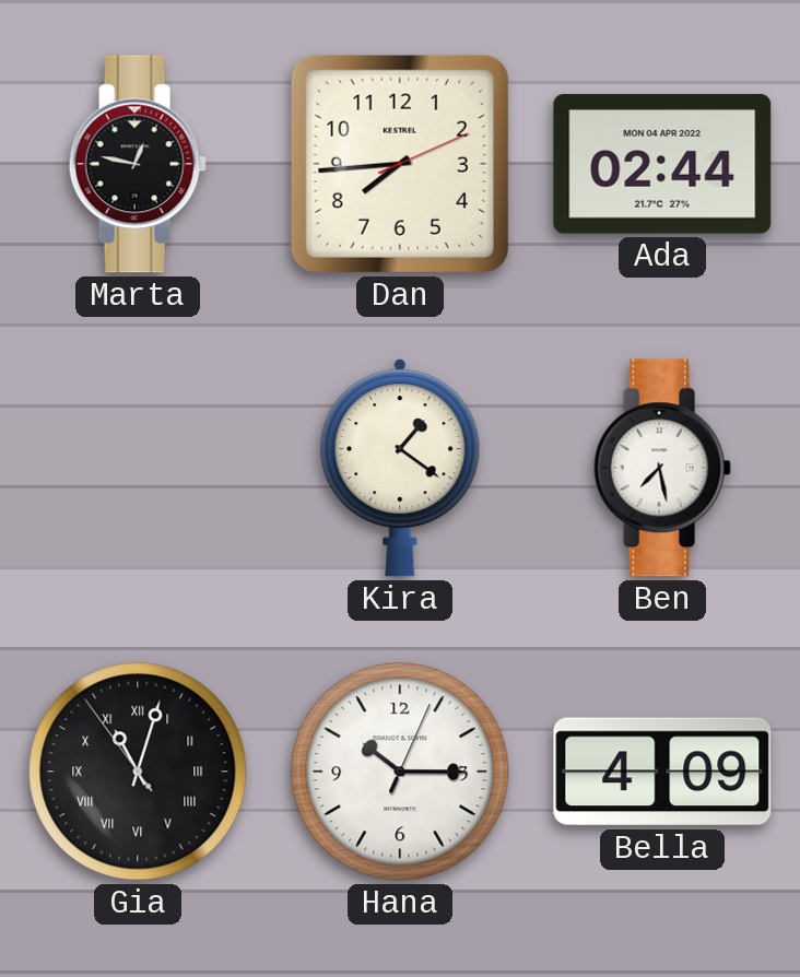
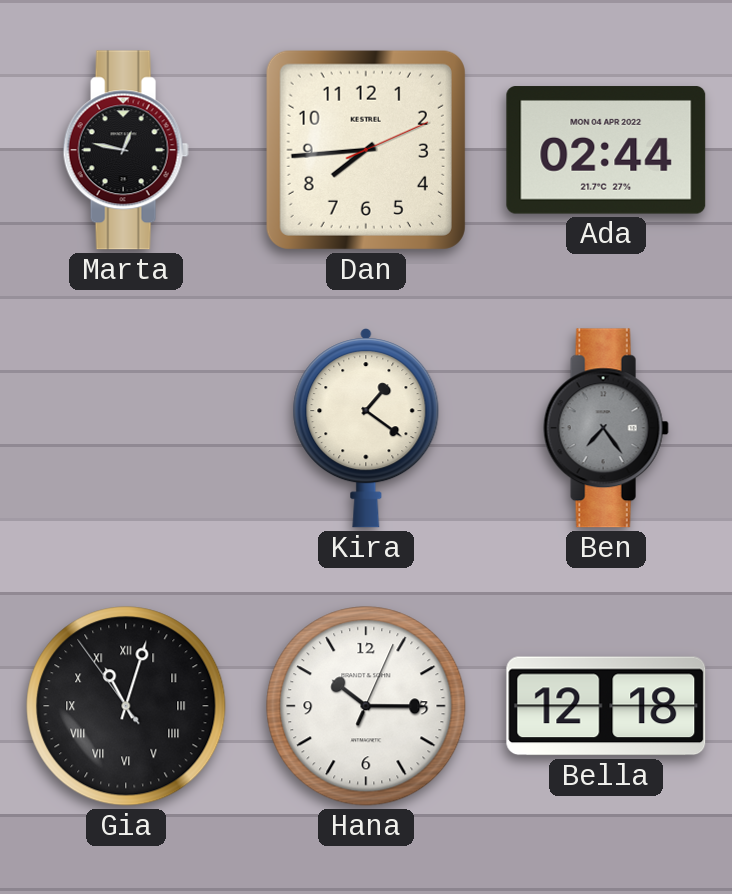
Ben: 7:28 -> 7:24
Ben dial: white -> grey
Bella: 4:09 -> 12:18
